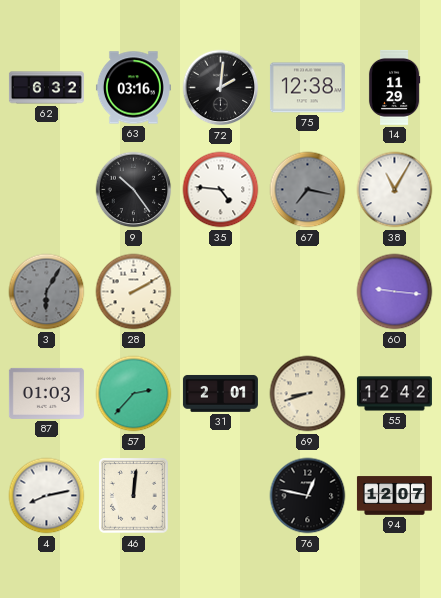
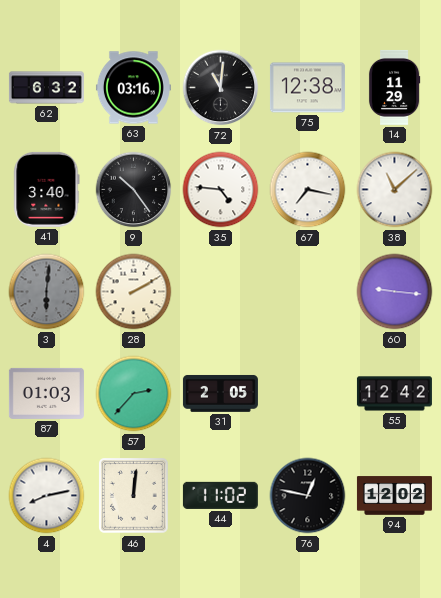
72: 2:01 -> 11:01
41: none -> 3:40
67 dial: grey -> white
38: 11:05 -> 11:08
3: 6:05 -> 6:01
31: 2:01 -> 2:05
69: 8:42 -> none
44: none -> 11:02
94: 12:07 -> 12:02
